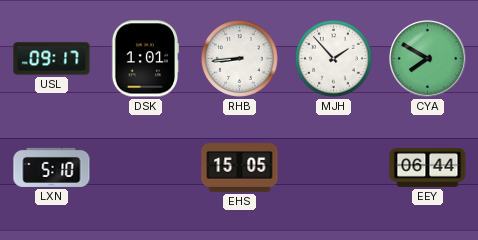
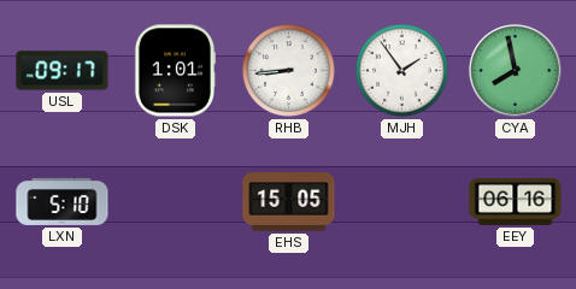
MJH: 1:53 -> 1:54
CYA: 7:50 -> 7:58
EEY: 06:44 -> 06:16
